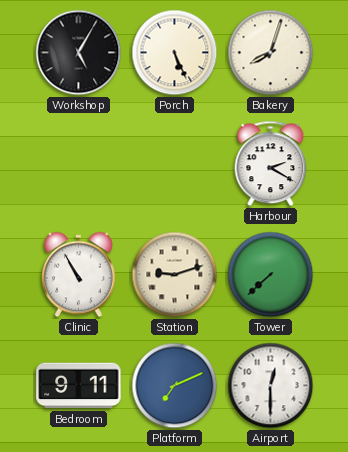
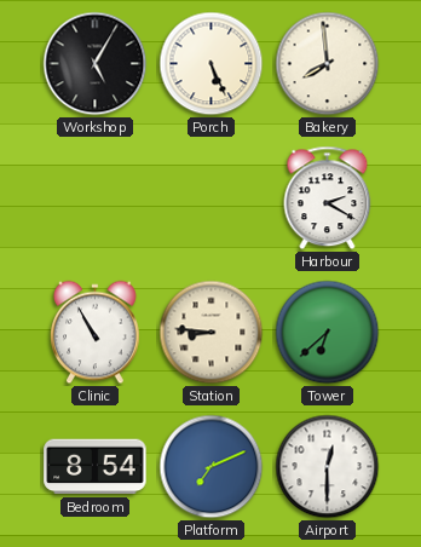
Bakery: 8:03 -> 7:59
Station: 9:12 -> 8:46
Tower: 7:38 -> 6:38
Bedroom: 9:11 -> 8:54
